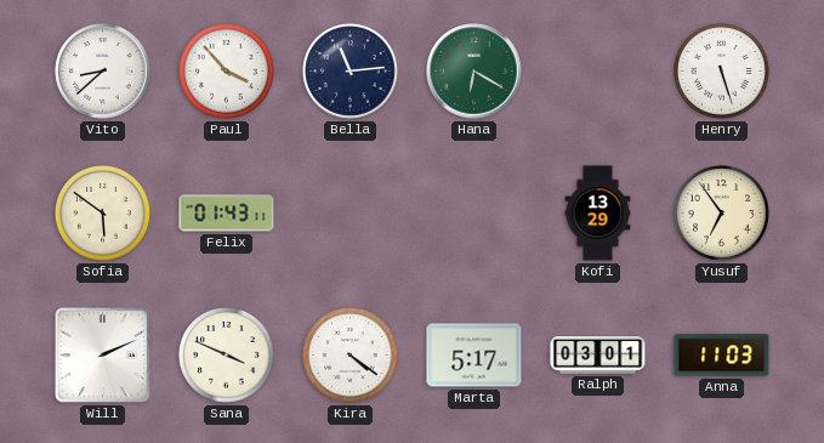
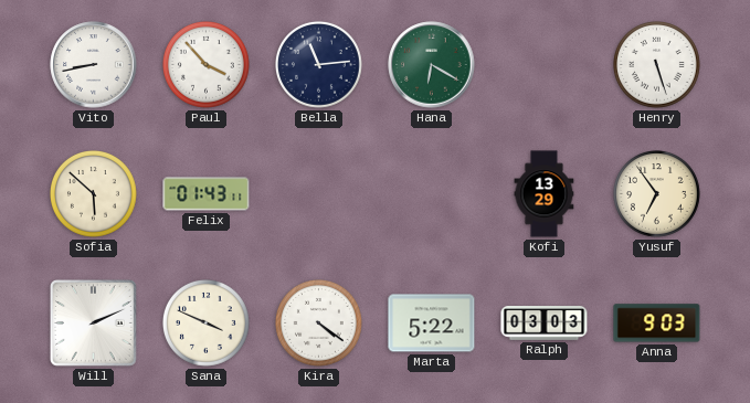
Vito: 8:38 -> 8:43
Sofia: 5:51 -> 5:52
Marta: 5:17 -> 5:22
Ralph: 03:01 -> 03:03
Anna: 11:03 -> 9:03
